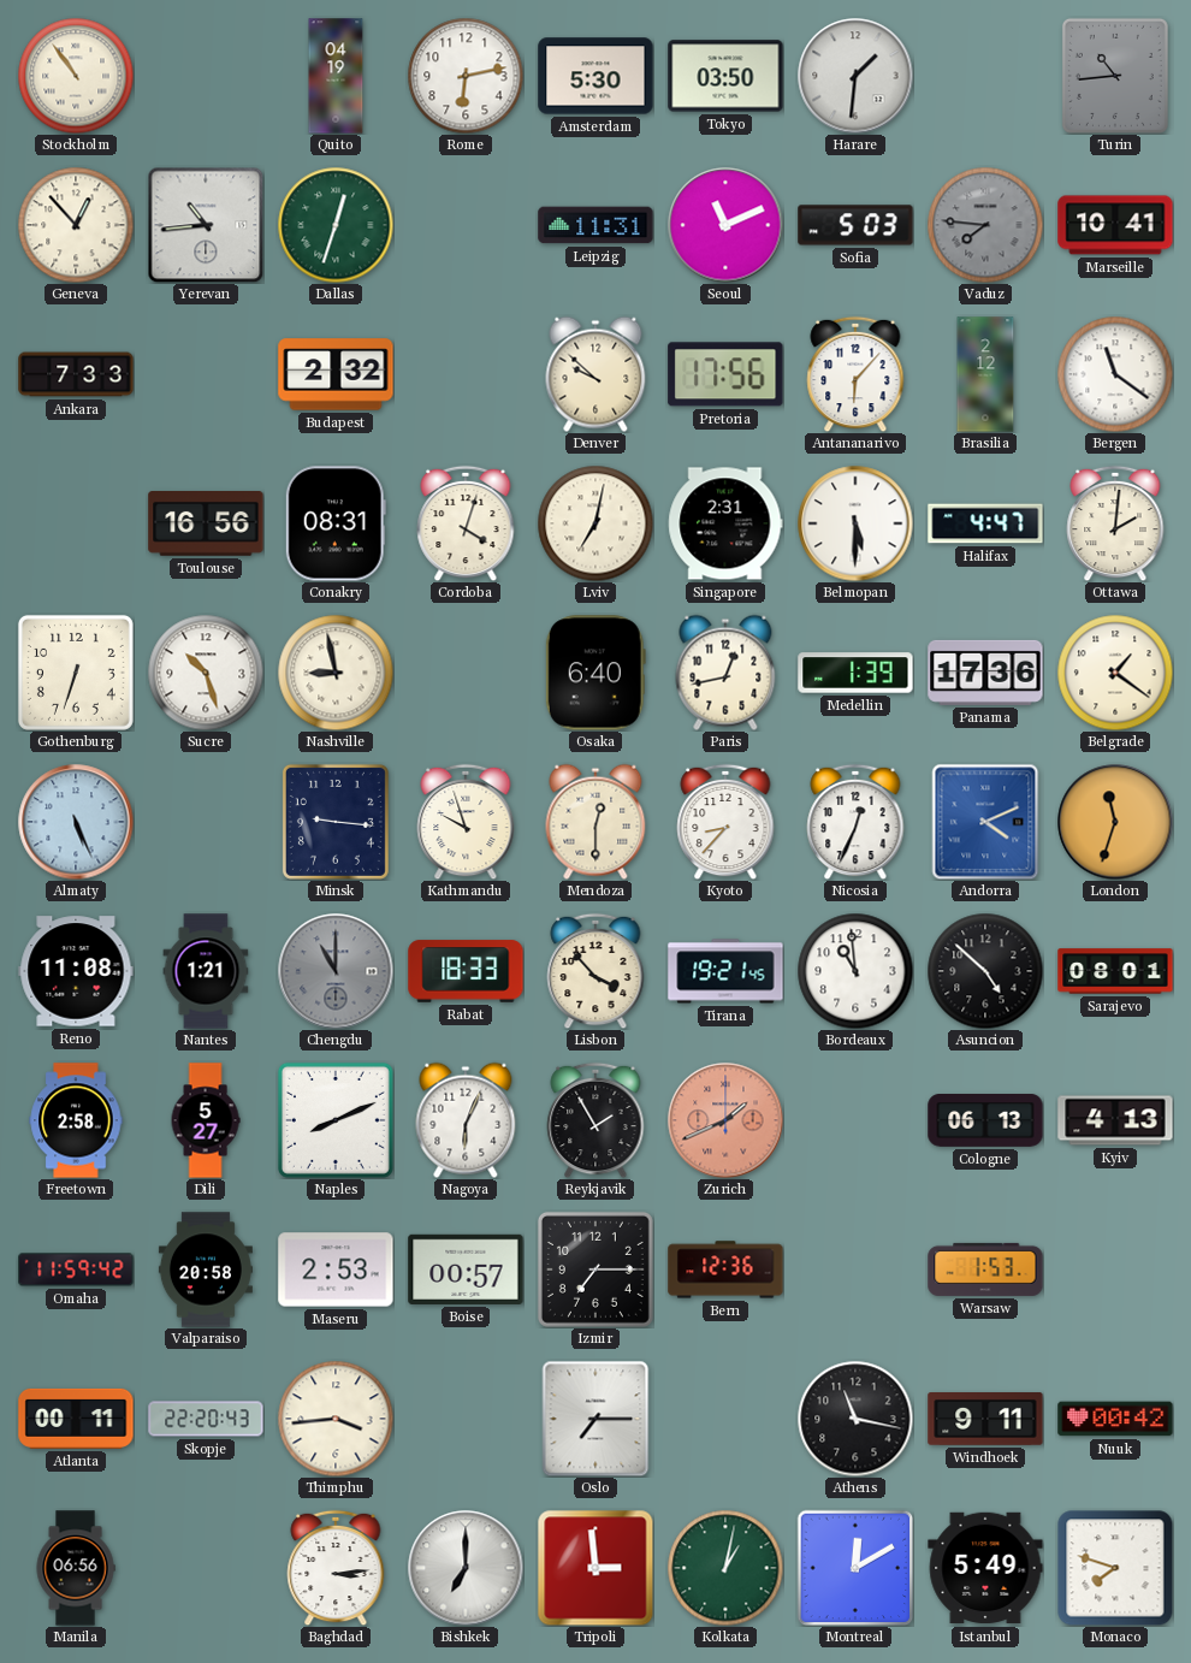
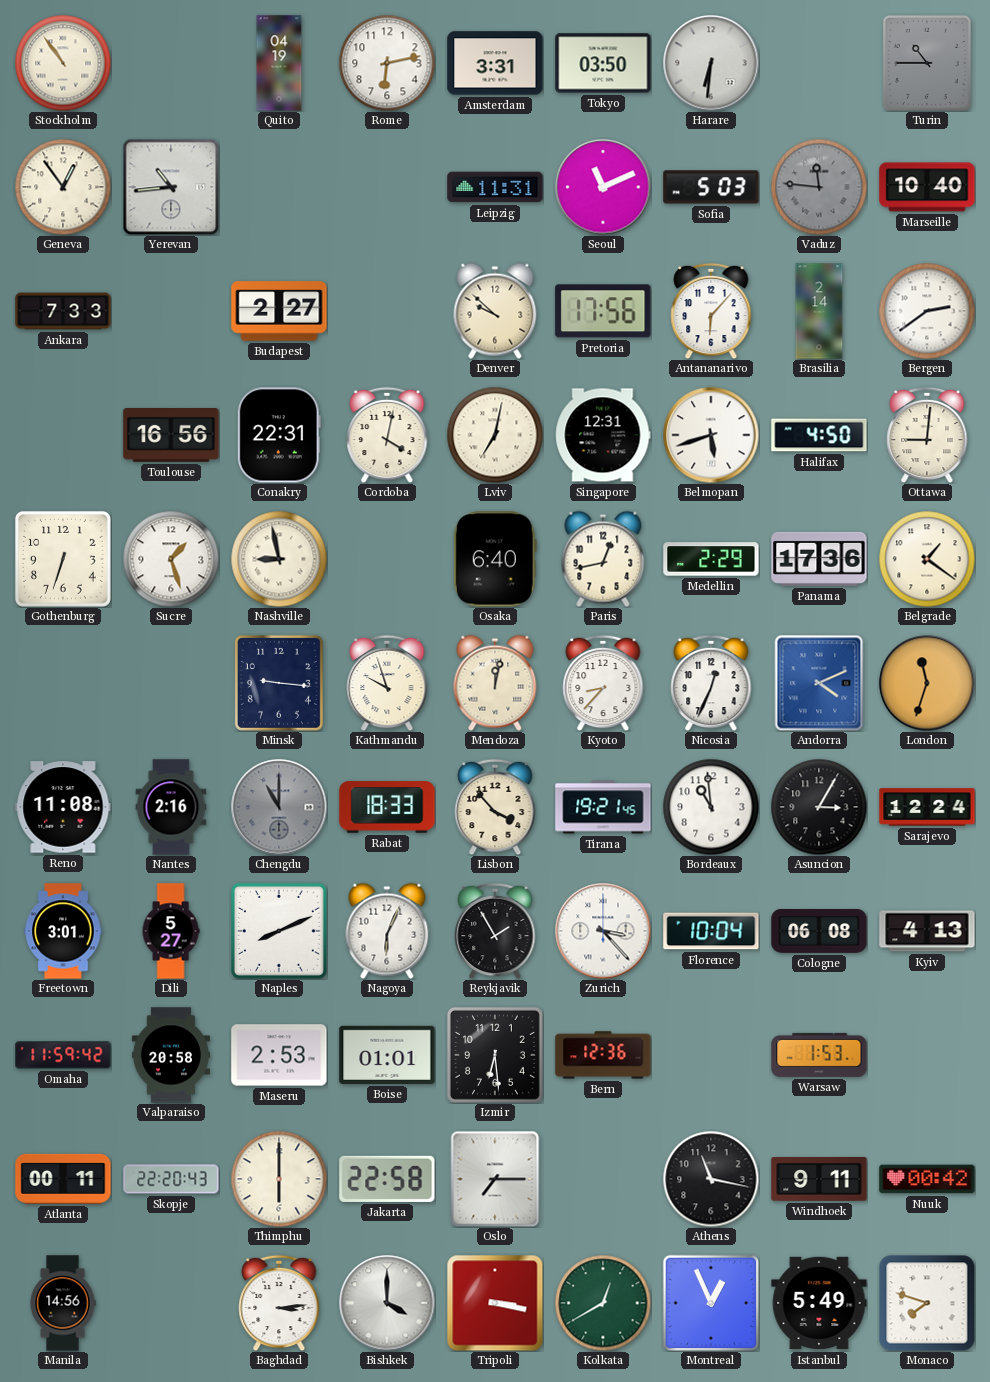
Amsterdam: 5:30 -> 3:31
Harare: 1:31 -> 6:31
Turin: 10:44 -> 10:45
Geneva: 12:53 -> 12:54
Dallas: 12:33 -> none
Vaduz: 7:46 -> 11:46
Marseille: 10:41 -> 10:40
Budapest: 2:32 -> 2:27
Brasilia: 2:12 -> 2:14
Bergen: 11:21 -> 2:39
Conakry: 08:31 -> 22:31
Cordoba: 4:03 -> 4:02
Singapore: 2:31 -> 12:31
Belmopan: 5:30 -> 5:42
Halifax: 4:47 -> 4:50
Ottawa: 2:01 -> 9:01
Sucre: 10:27 -> 1:27
Medellin: 1:39 -> 2:29
Almaty: 5:26 -> none
Mendoza: 12:30 -> 12:02
Nantes: 1:21 -> 2:16
Asuncion: 4:52 -> 3:05
Sarajevo: 08:01 -> 12:24
Freetown: 2:58 -> 3:01
Zurich: 1:41 -> 3:23
Zurich dial: salmon -> white
Florence: none -> 10:04
Cologne: 06:13 -> 06:08
Boise: 00:57 -> 01:01
Izmir: 7:15 -> 6:29
Thimphu: 3:44 -> 6:00
Jakarta: none -> 22:58
Manila: 06:56 -> 14:56
Bishkek: 7:00 -> 4:00
Tripoli: 2:59 -> 3:17
Kolkata: 1:02 -> 12:40
Montreal: 12:10 -> 12:56
